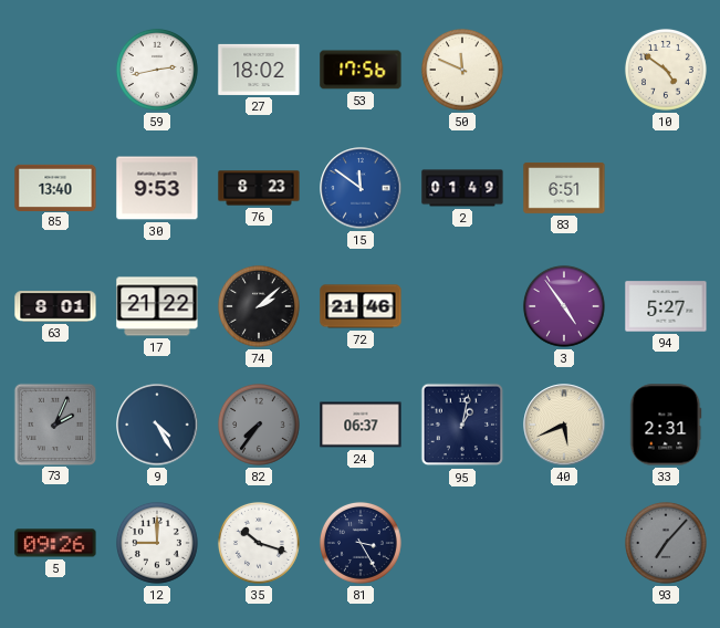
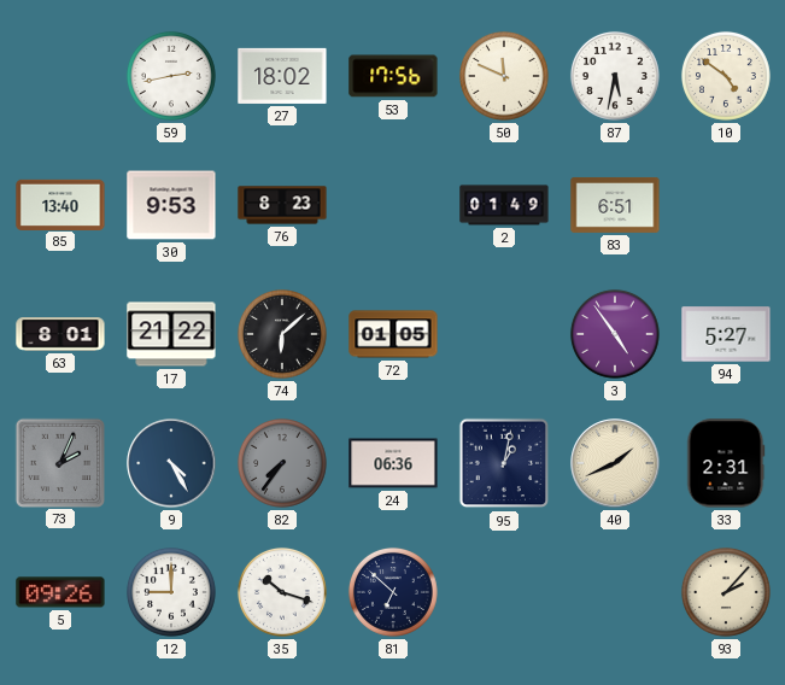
87: none -> 5:32
15: 11:51 -> none
74: 2:08 -> 6:08
72: 21:46 -> 01:05
24: 06:37 -> 06:36
40: 5:41 -> 1:41
81: 3:25 -> 6:52
93: 7:07 -> 2:07
93 dial: grey -> cream
